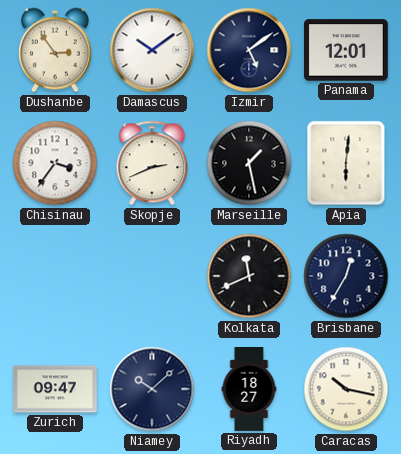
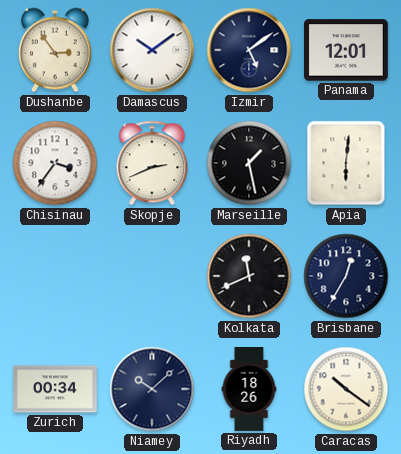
Zurich: 09:47 -> 00:34
Riyadh: 18:27 -> 18:26
Caracas: 10:17 -> 10:21
